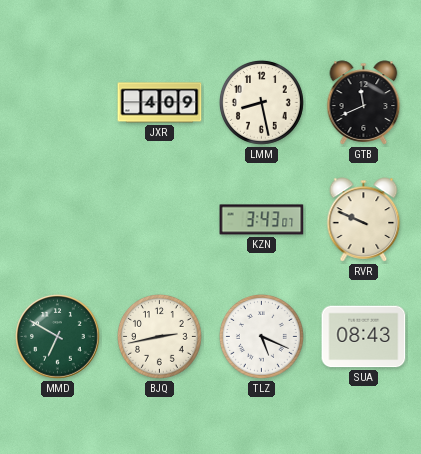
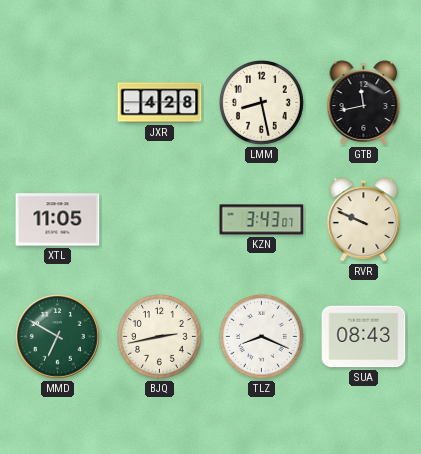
JXR: 4:09 -> 4:28
GTB: 11:41 -> 11:43
XTL: none -> 11:05
TLZ: 5:19 -> 8:19
